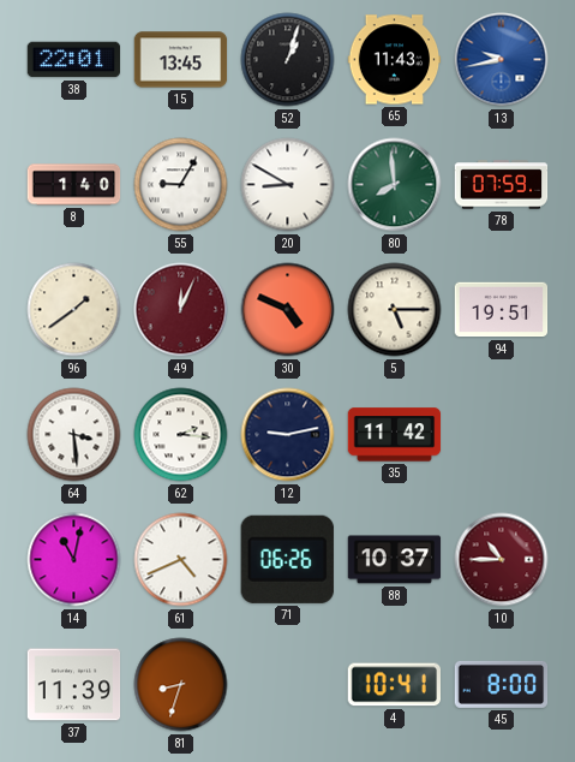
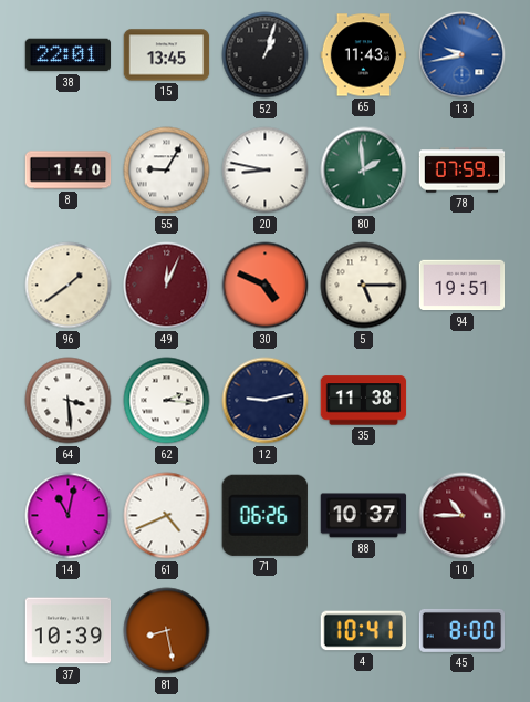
20: 8:50 -> 8:47
80: 7:59 -> 1:59
35: 11:42 -> 11:38
37: 11:39 -> 10:39
81: 8:33 -> 8:28
